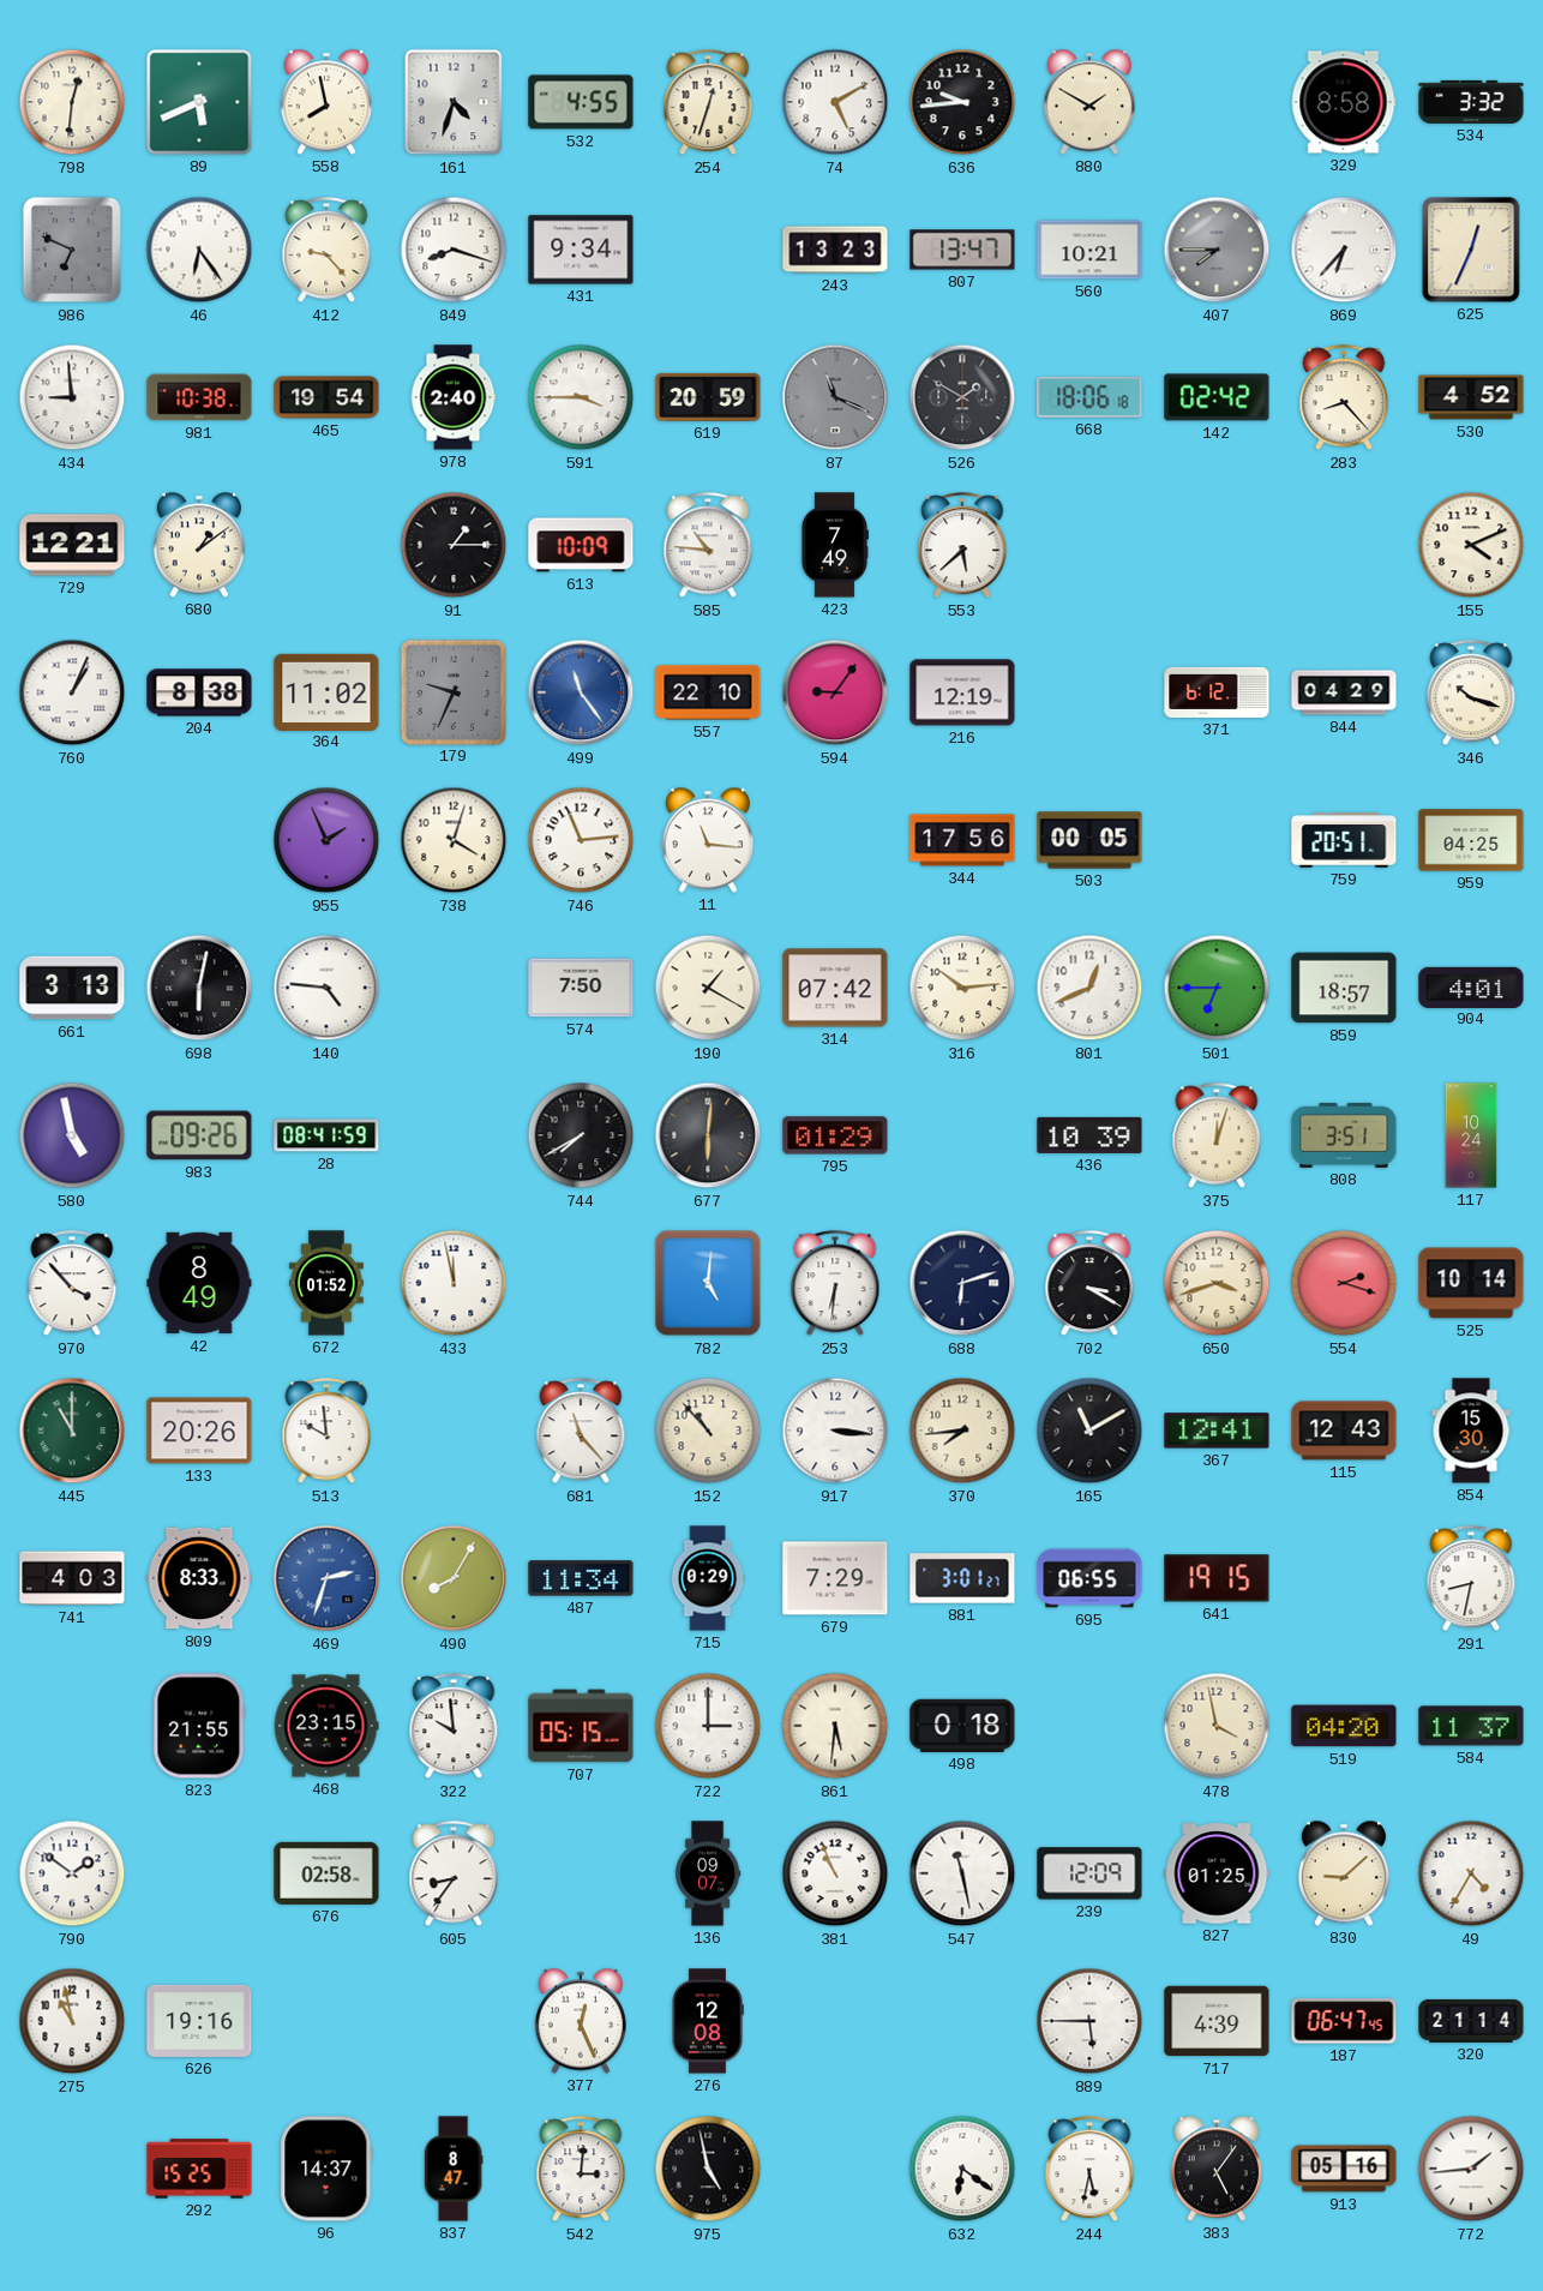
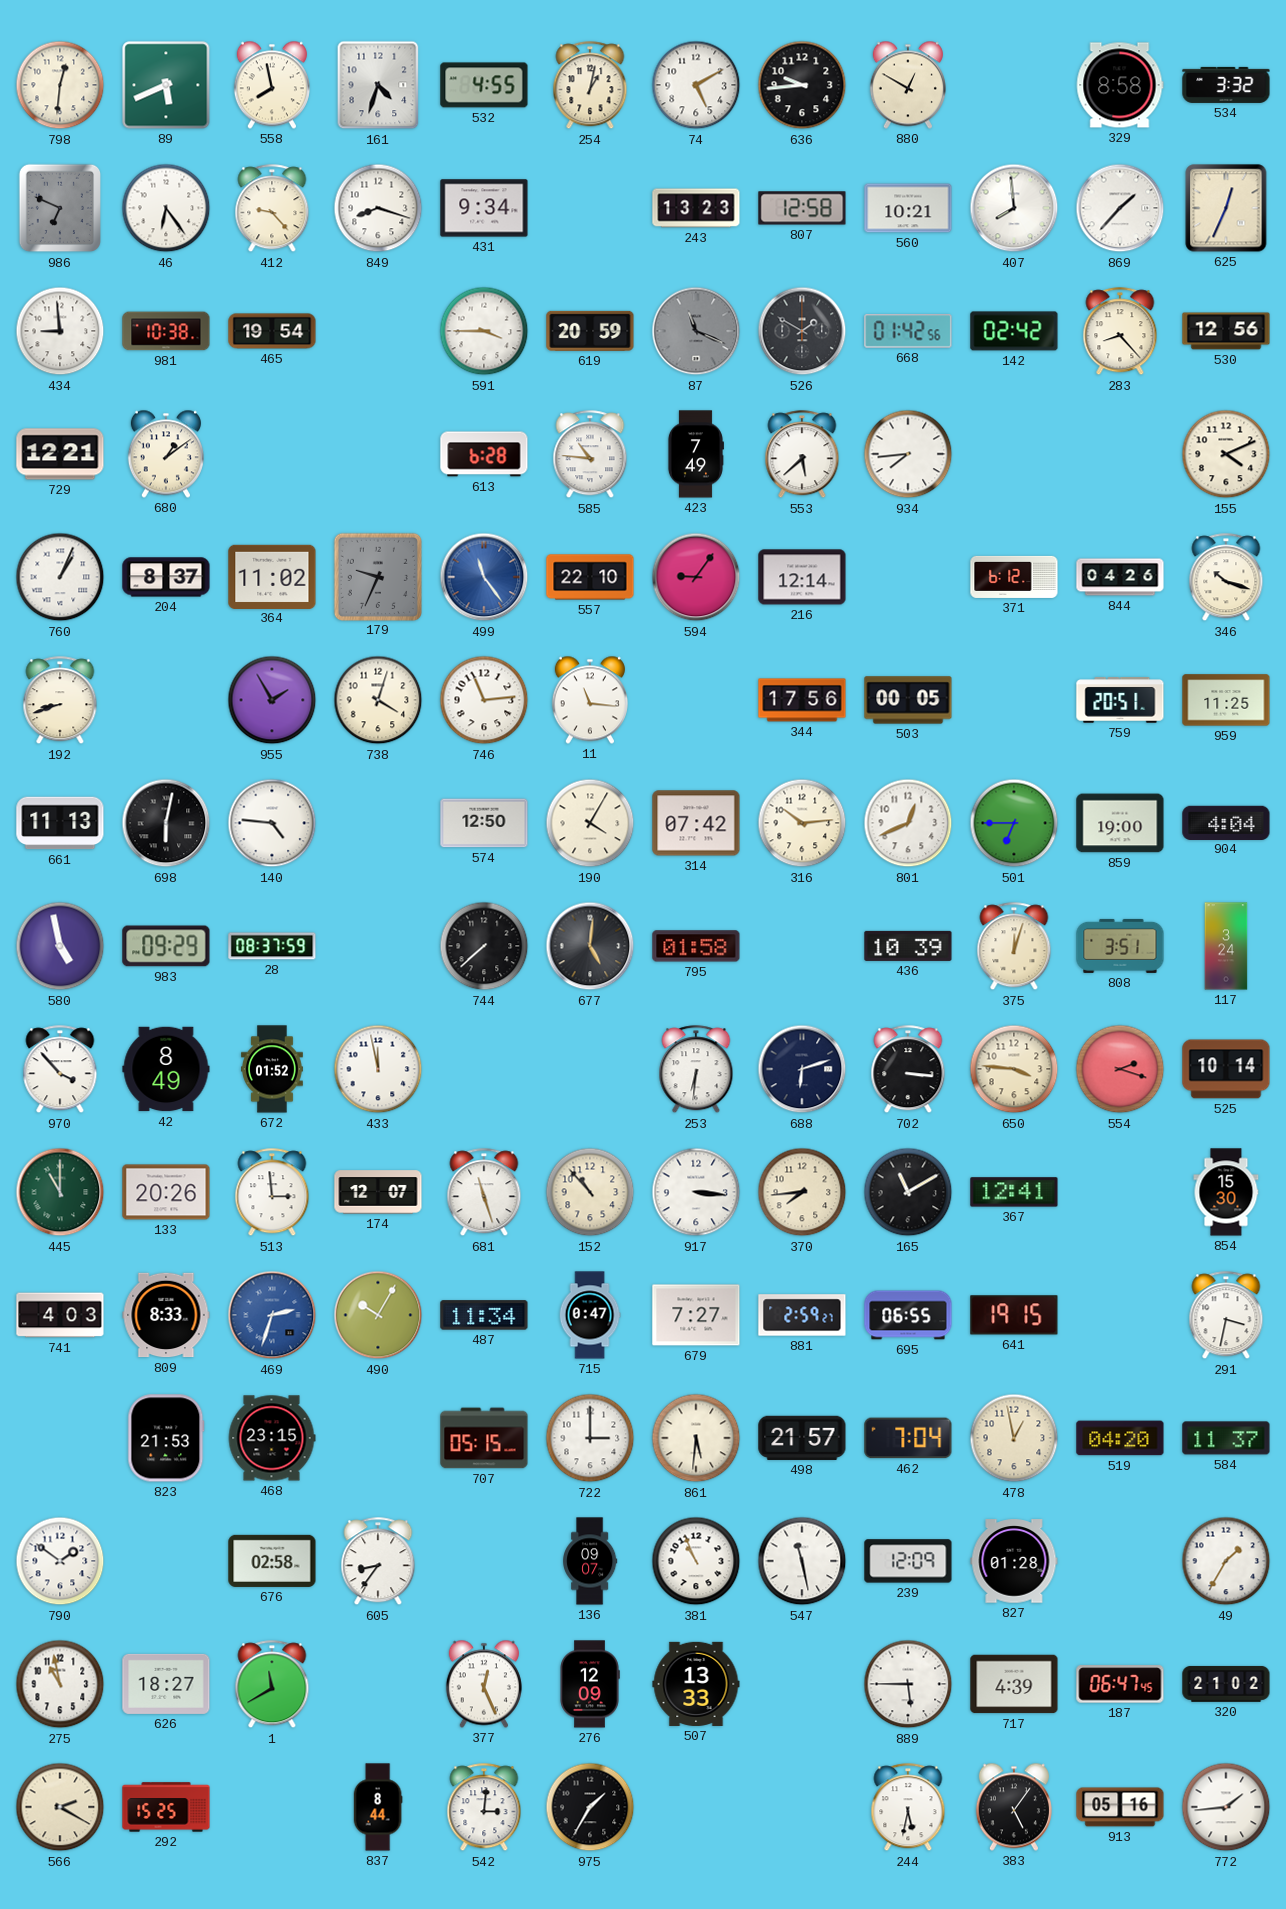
254: 12:33 -> 1:02
880: 1:50 -> 12:50
807: 13:47 -> 12:58
407: 7:45 -> 7:59
407 dial: grey -> white
869: 6:37 -> 1:37
978: 2:40 -> none
668: 18:06 -> 01:42
530: 4:52 -> 12:56
91: 1:15 -> none
613: 10:09 -> 6:28
934: none -> 7:44
204: 8:38 -> 8:37
216: 12:19 -> 12:14
844: 04:29 -> 04:26
192: none -> 8:42
955: 1:56 -> 1:55
959: 04:25 -> 11:25
661: 3:13 -> 11:13
574: 7:50 -> 12:50
190: 1:20 -> 4:05
859: 18:57 -> 19:00
904: 4:01 -> 4:04
983: 09:26 -> 09:29
28: 08:41 -> 08:37
744: 7:40 -> 7:38
677: 6:01 -> 5:01
795: 01:29 -> 01:58
117: 10:24 -> 3:24
782: 5:01 -> none
702: 3:20 -> 3:16
650: 3:42 -> 3:46
513: 9:59 -> 2:59
174: none -> 12:07
681: 11:23 -> 11:27
115: 12:43 -> none
490: 8:05 -> 10:05
715: 0:29 -> 0:47
679: 7:29 -> 7:27
881: 3:01 -> 2:59
291: 8:32 -> 3:32
823: 21:55 -> 21:53
322: 9:59 -> none
498: 0:18 -> 21:57
462: none -> 7:04
478: 3:58 -> 12:58
827: 01:25 -> 01:28
830: 9:08 -> none
49: 4:35 -> 1:35
626: 19:16 -> 18:27
1: none -> 11:40
276: 12:08 -> 12:09
507: none -> 13:33
320: 21:14 -> 21:02
566: none -> 2:20
96: 14:37 -> none
837: 8:47 -> 8:44
975: 4:58 -> 1:35
632: 6:21 -> none
